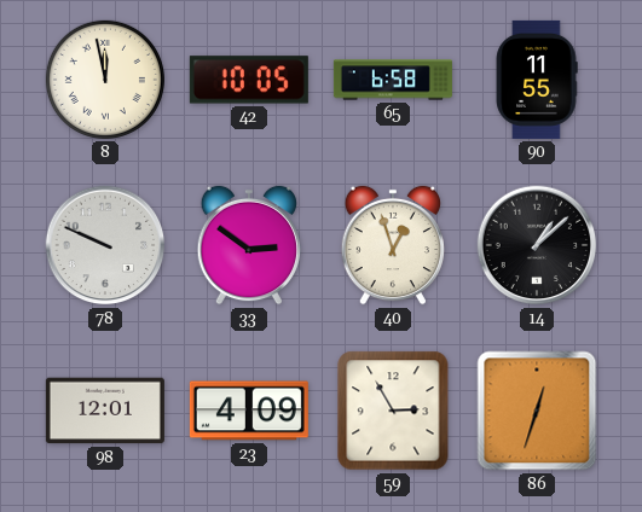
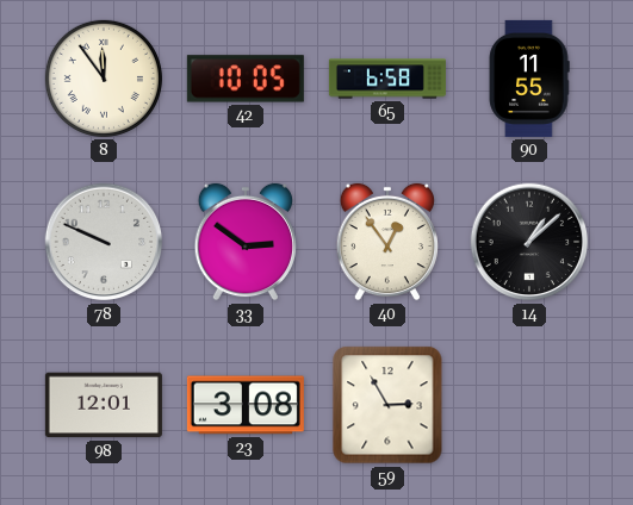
8: 11:58 -> 11:54
40: 12:57 -> 12:54
23: 4:09 -> 3:08
86: 12:33 -> none
